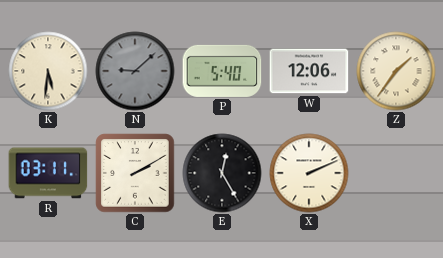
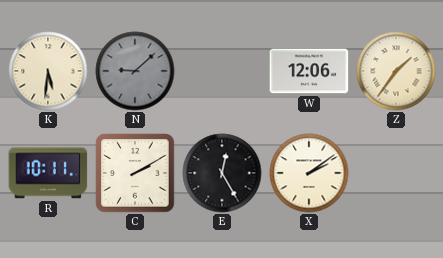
P: 5:40 -> none
R: 03:11 -> 10:11
X: 2:11 -> 2:09
